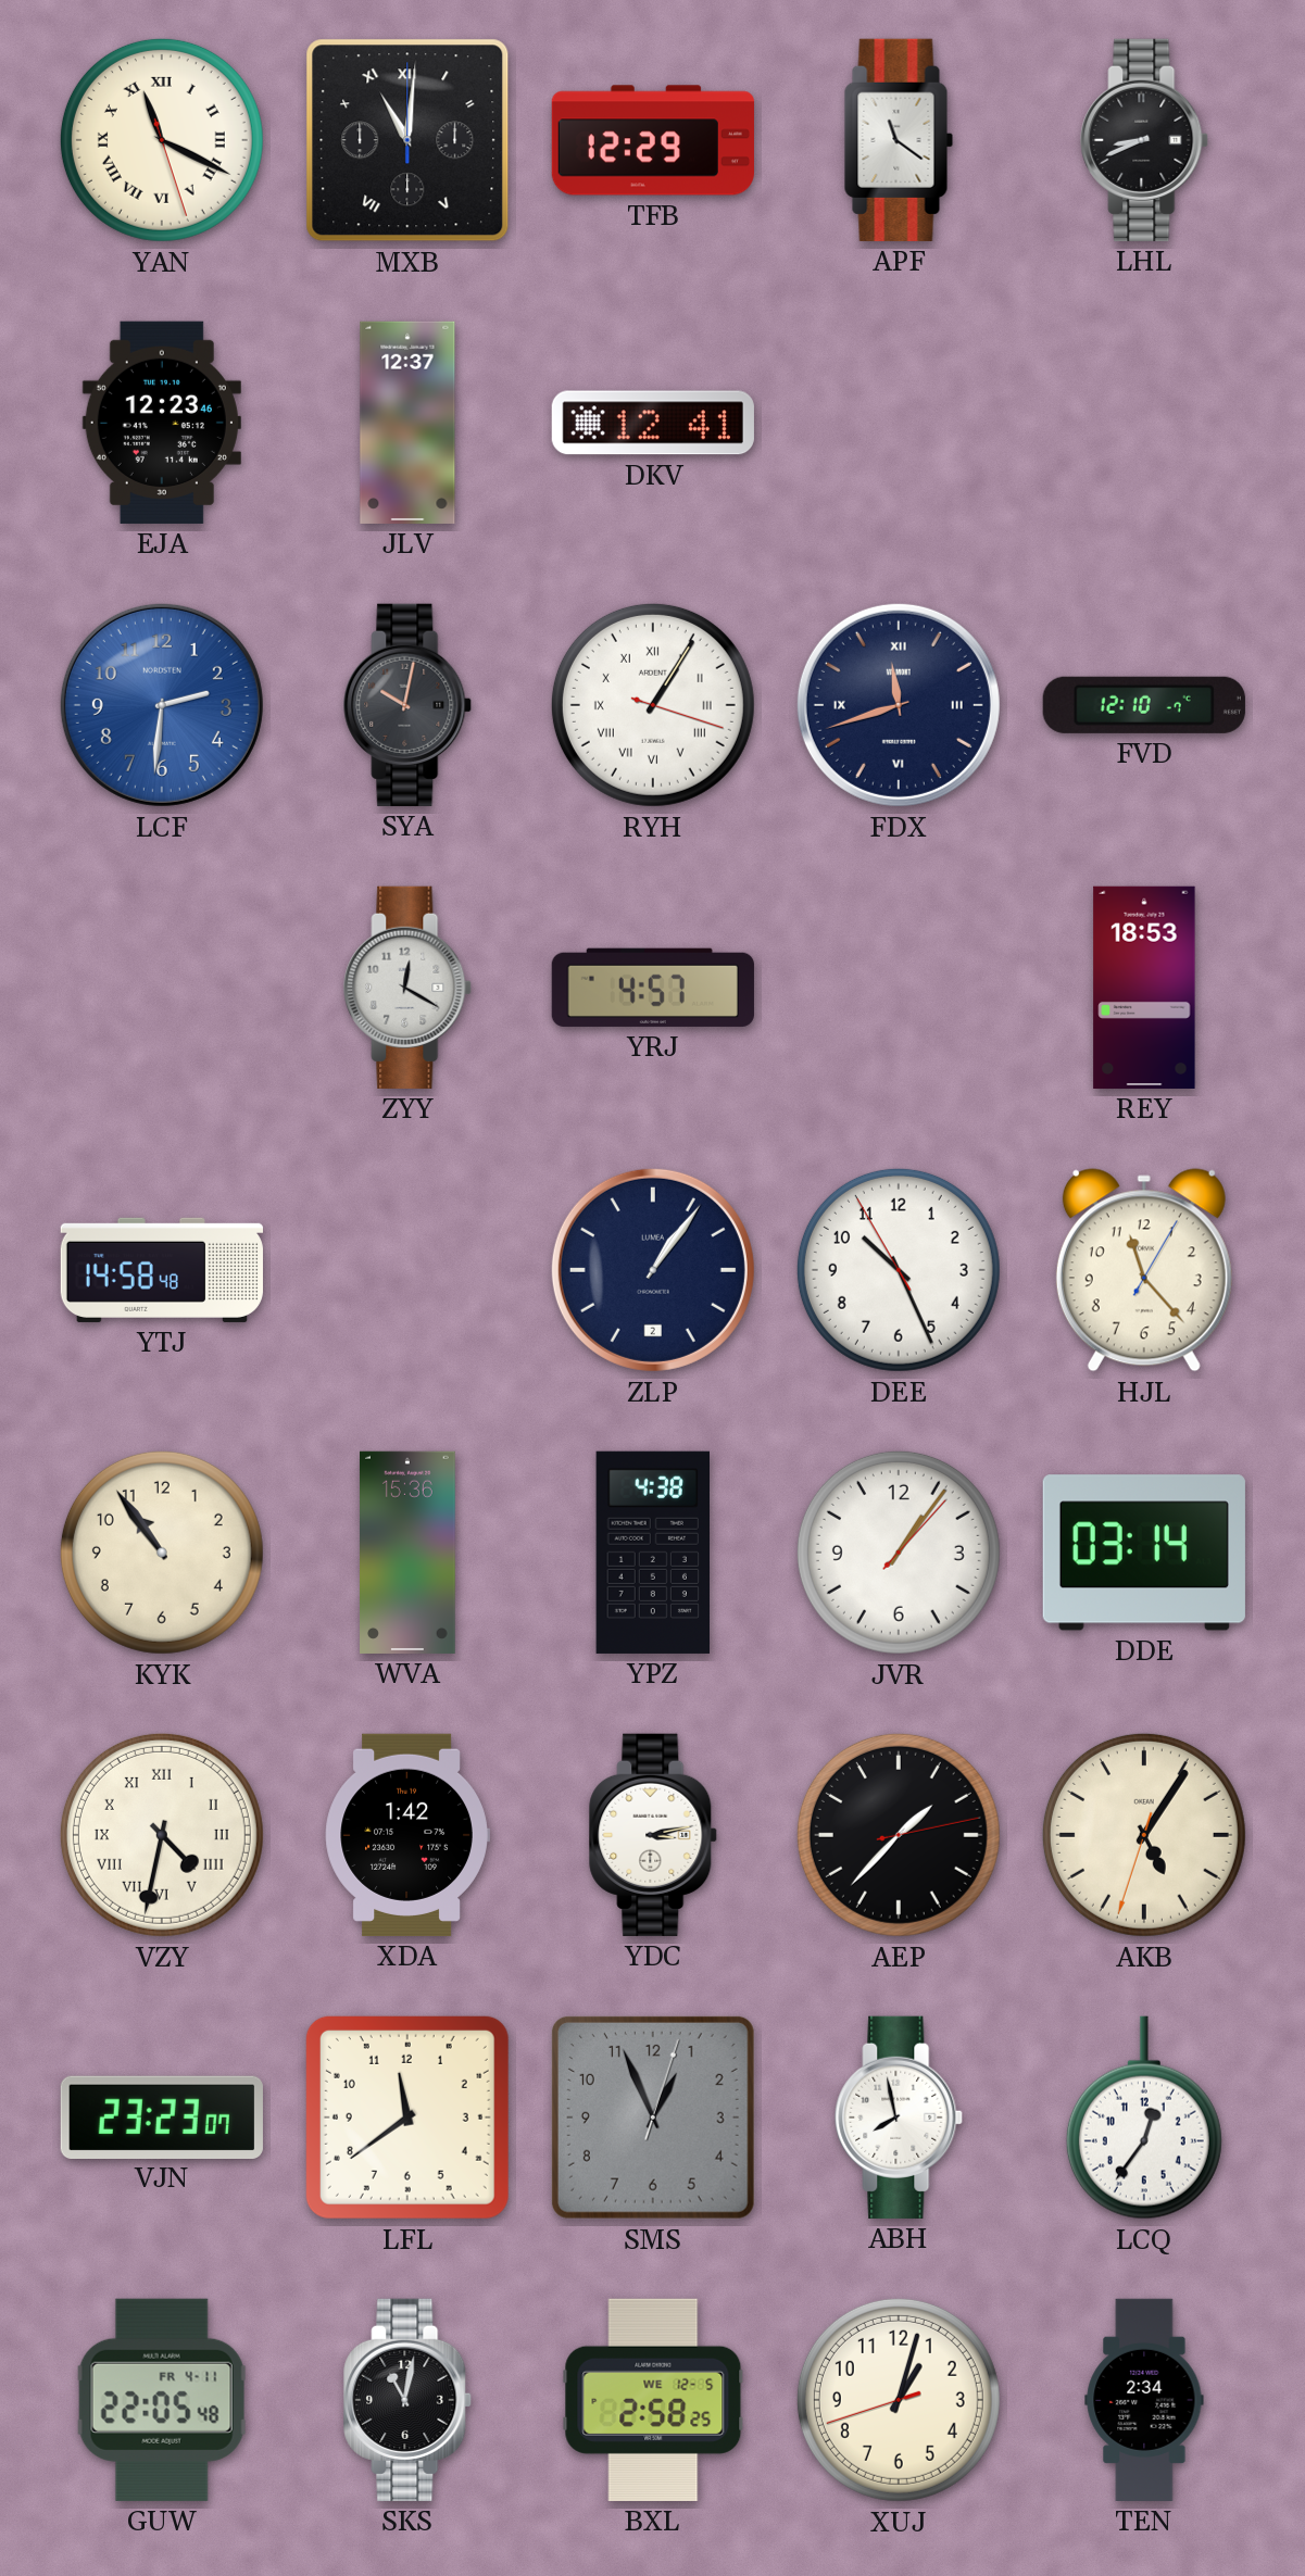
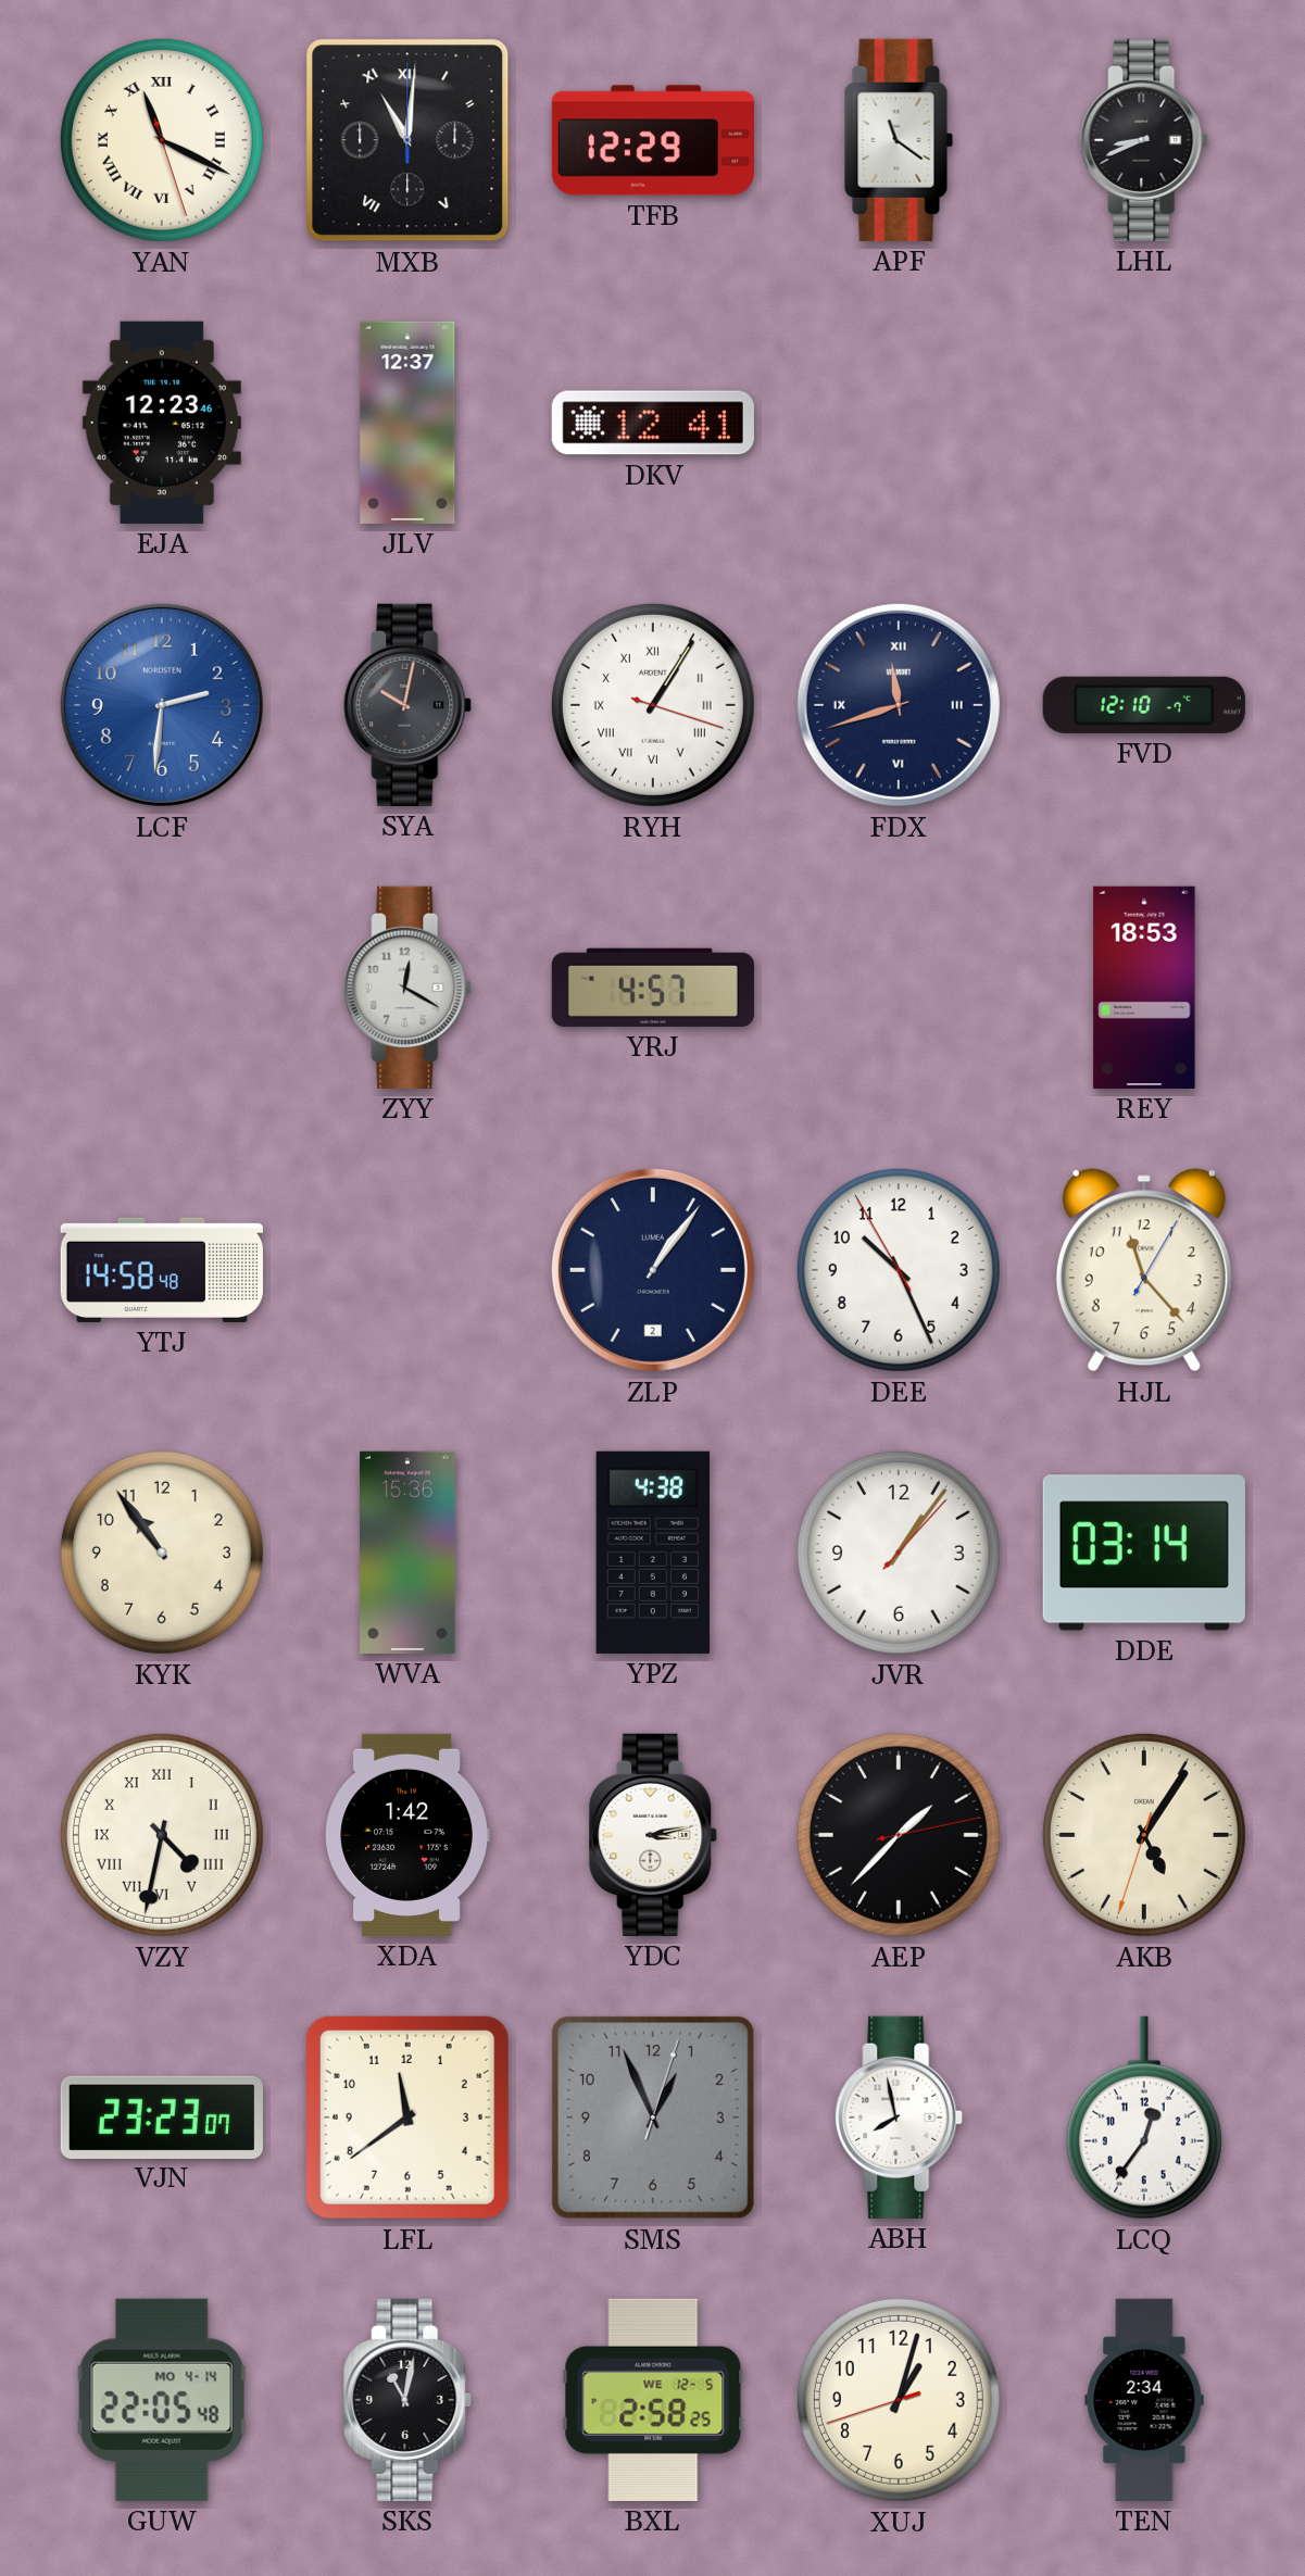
GUW date: FR 4-11 -> MO 4-14
